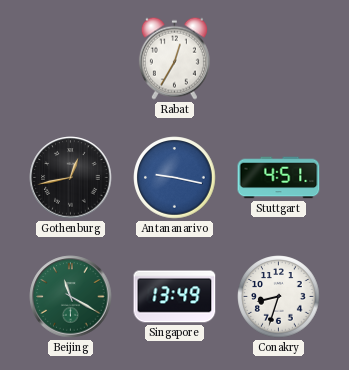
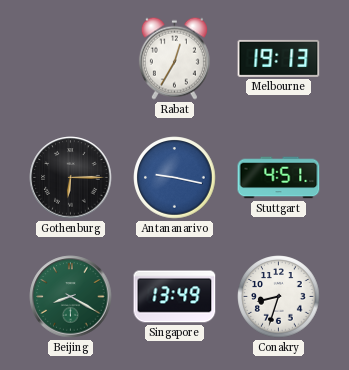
Melbourne: none -> 19:13
Gothenburg: 12:43 -> 6:15
Beijing: 11:20 -> 8:20
